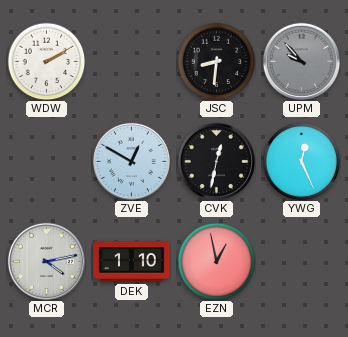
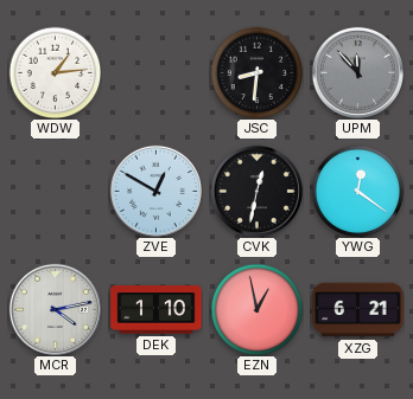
WDW: 2:10 -> 1:14
UPM: 9:53 -> 11:53
YWG: 12:26 -> 12:21
XZG: none -> 6:21
